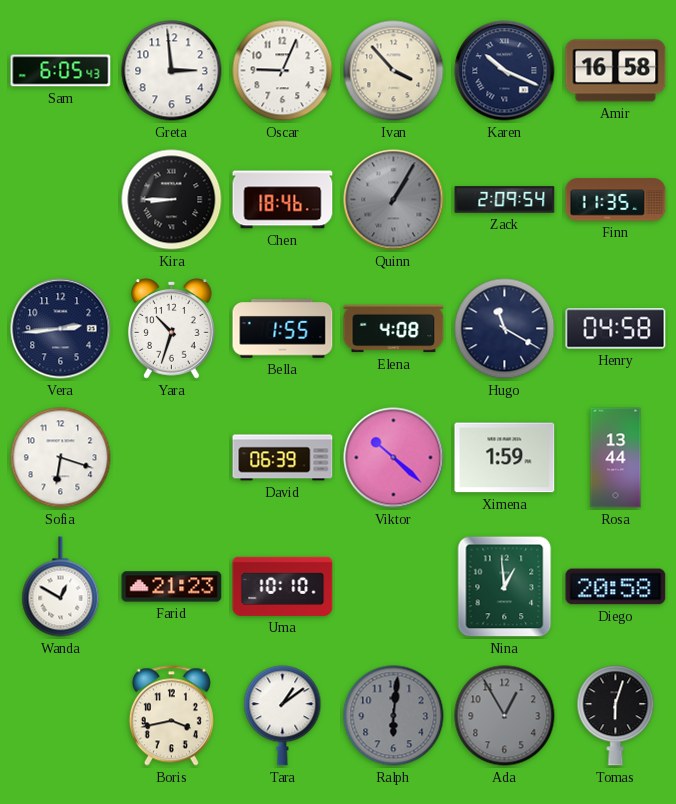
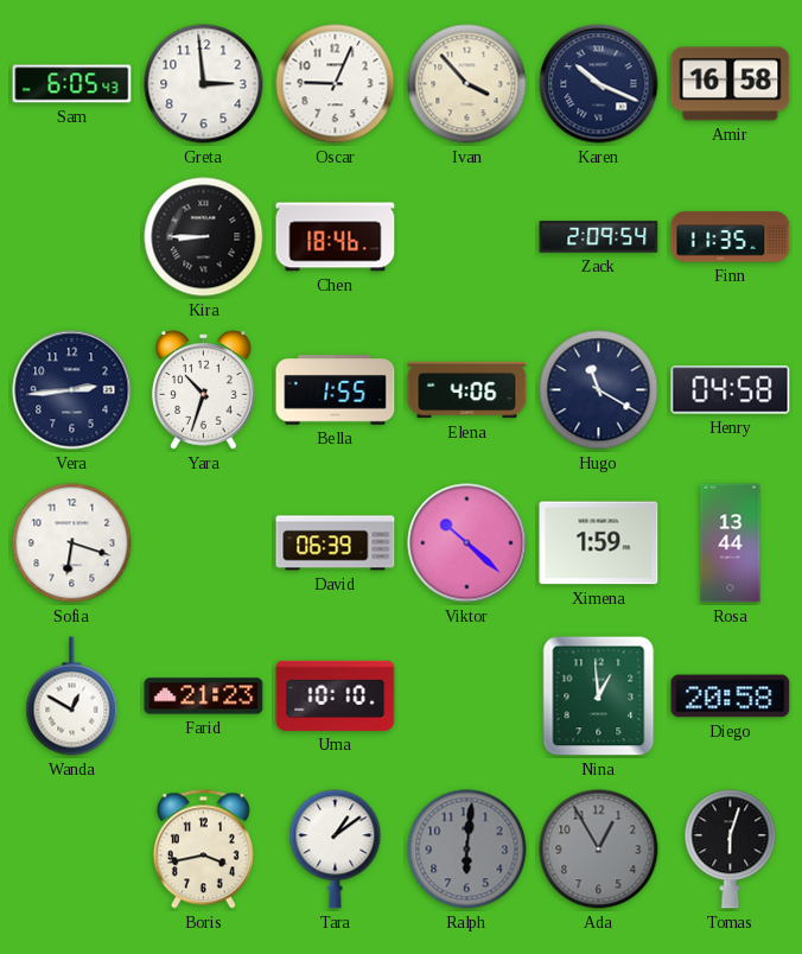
Quinn: 1:05 -> none
Elena: 4:08 -> 4:06
